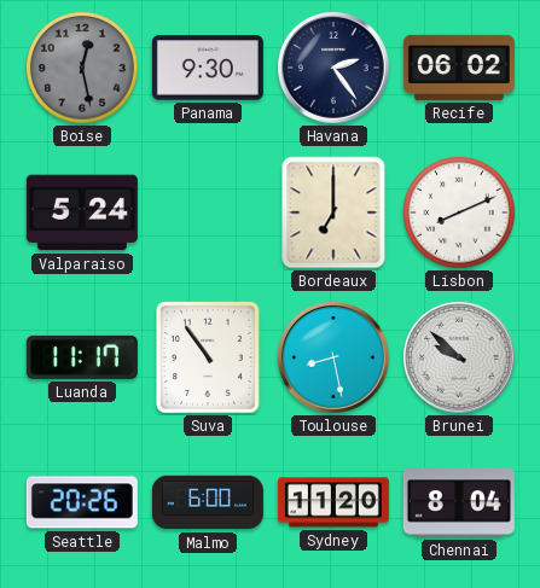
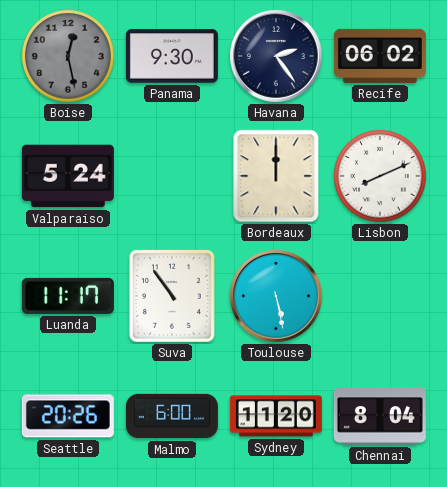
Bordeaux: 7:00 -> 12:00
Toulouse: 8:28 -> 5:28
Brunei: 9:52 -> none
